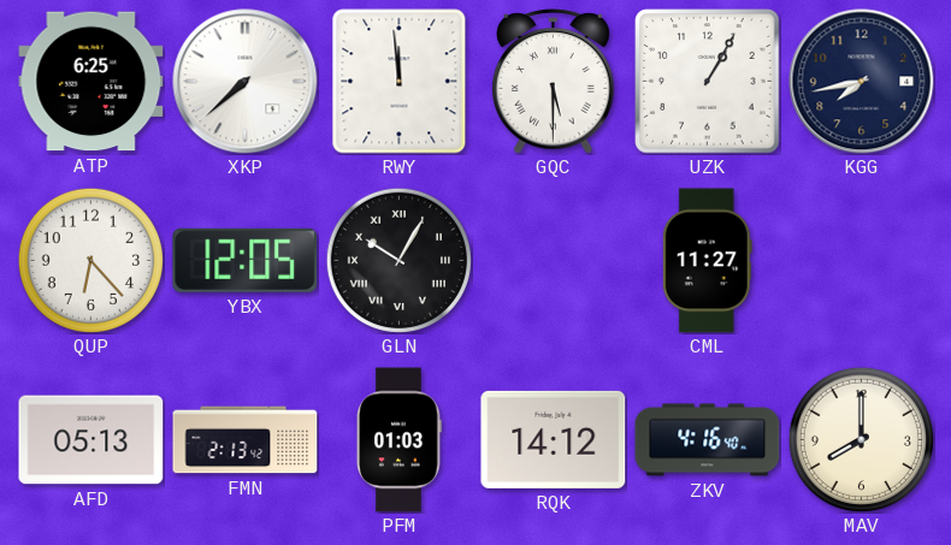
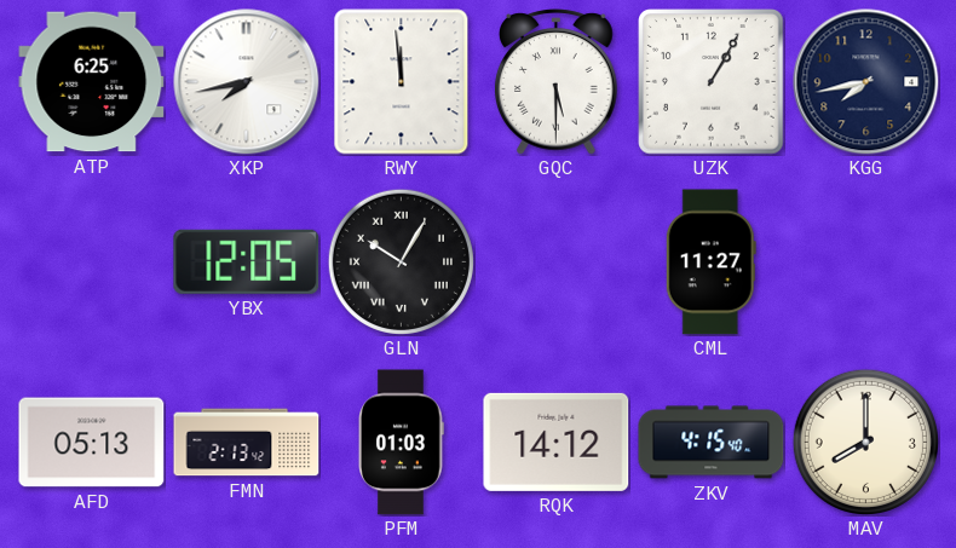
XKP: 7:38 -> 7:43
QUP: 6:23 -> none
ZKV: 4:16 -> 4:15
